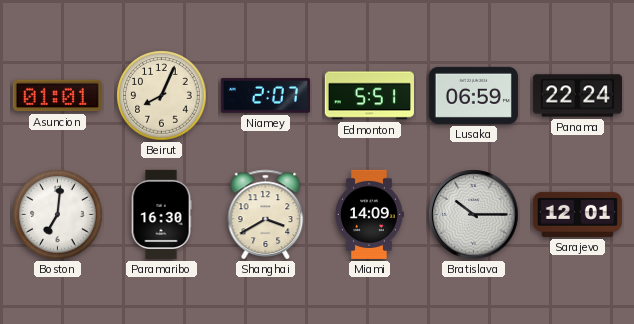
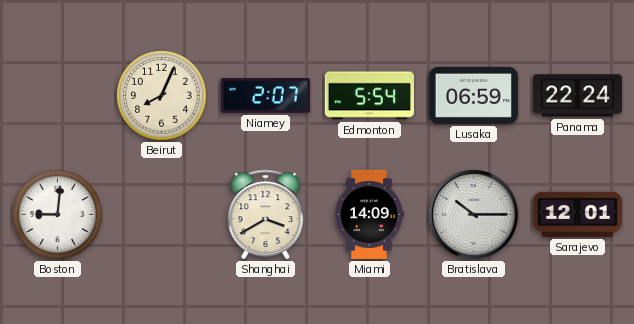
Asuncion: 01:01 -> none
Edmonton: 5:51 -> 5:54
Boston: 7:01 -> 9:01
Paramaribo: 16:30 -> none
